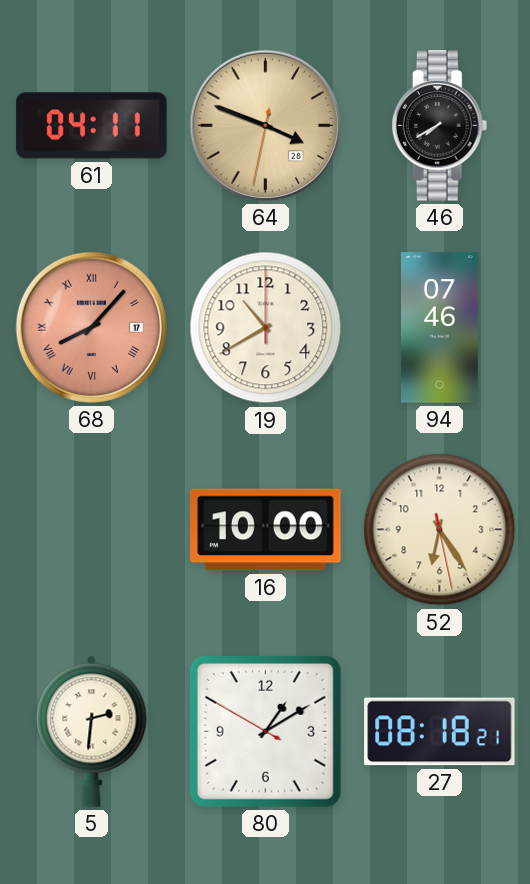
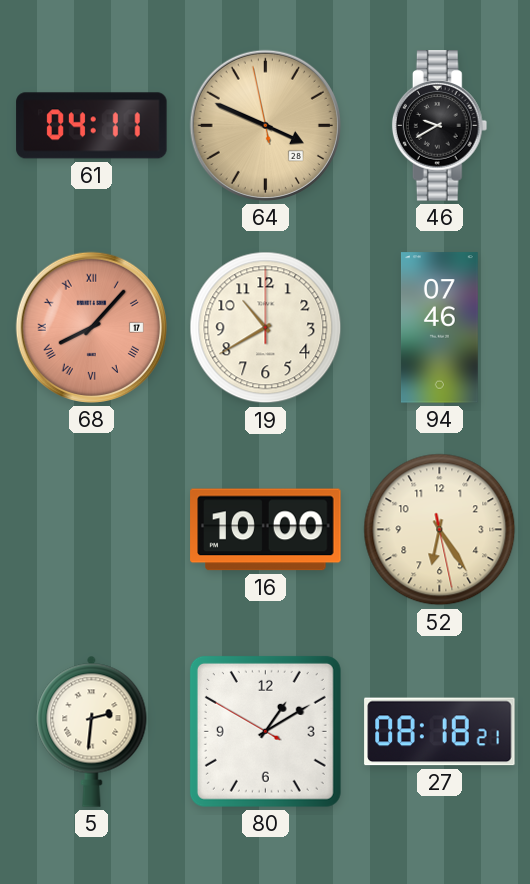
64: 3:48:32 -> 3:48:58
46: 7:40 -> 9:40
